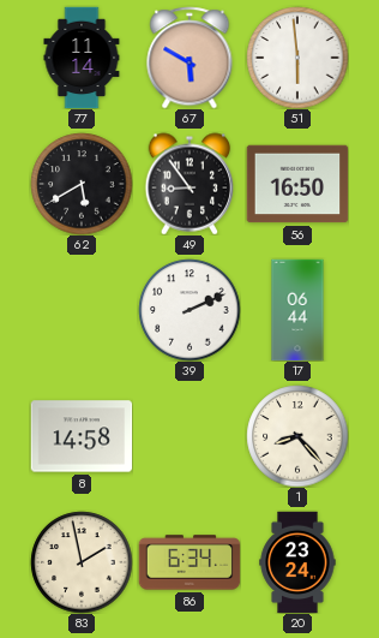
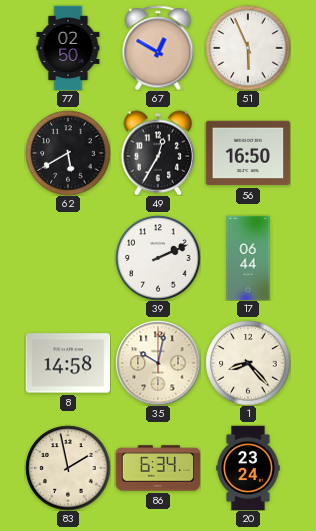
77: 11:14 -> 02:50
67: 5:50 -> 12:50
51: 5:59 -> 5:56
49: 8:54 -> 12:35
35: none -> 10:02
